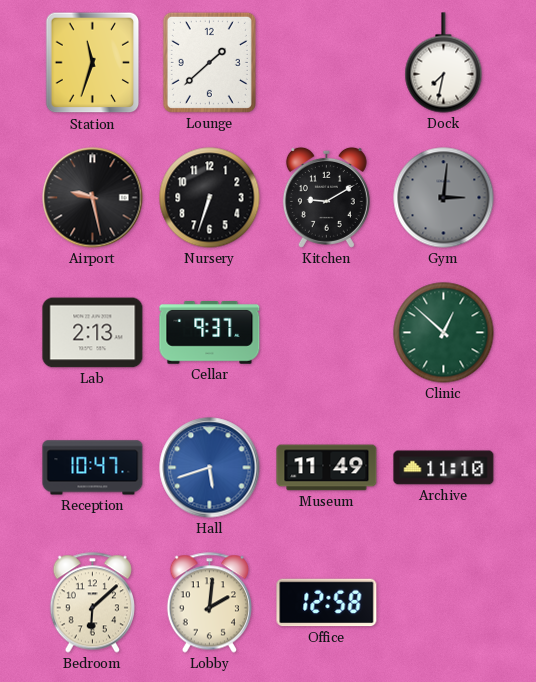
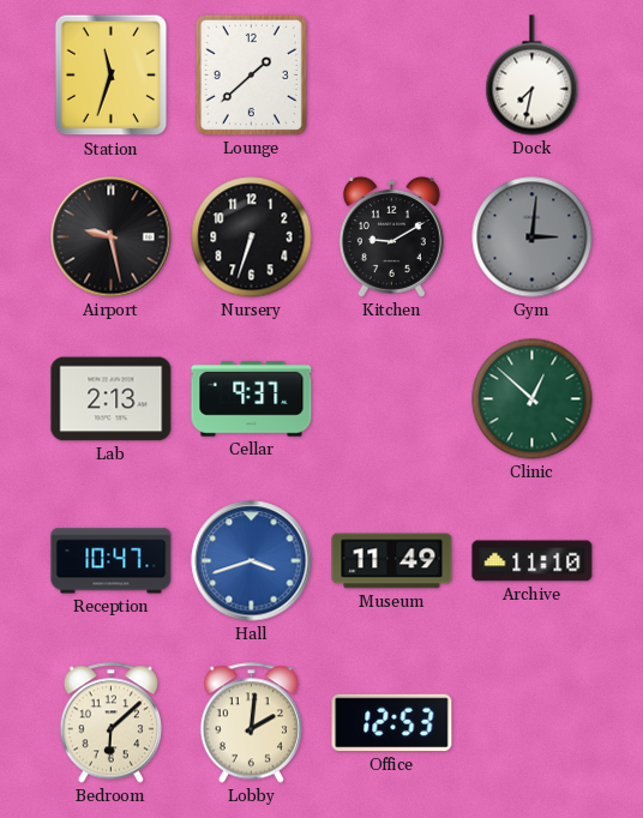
Hall: 5:42 -> 3:42
Office: 12:58 -> 12:53
